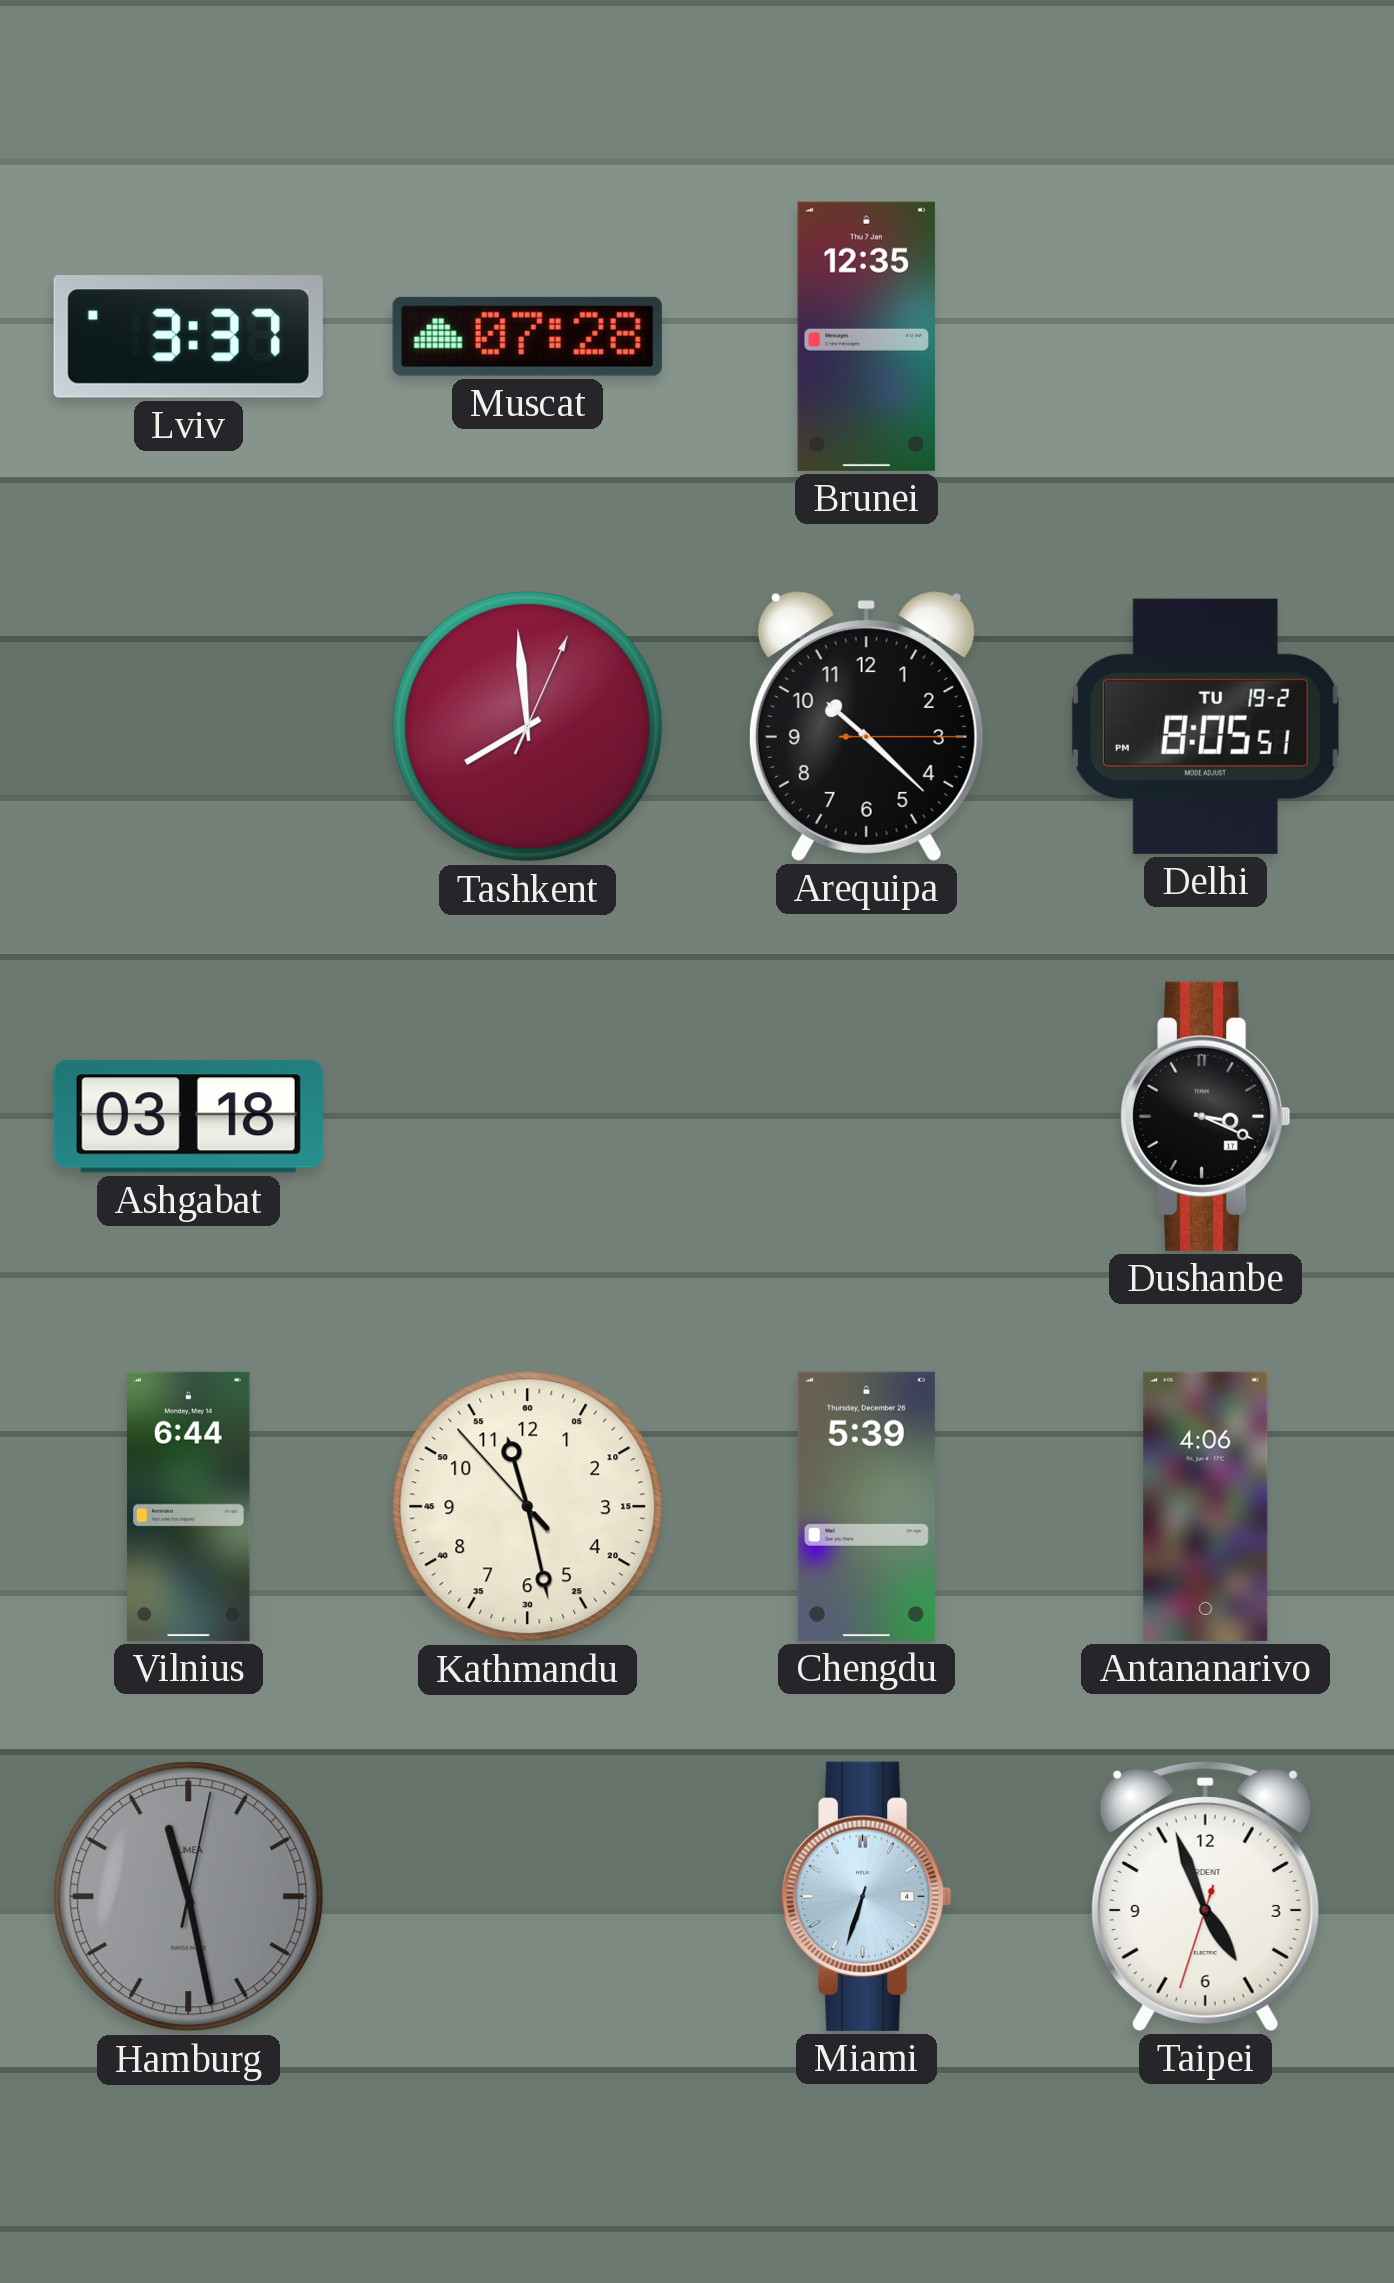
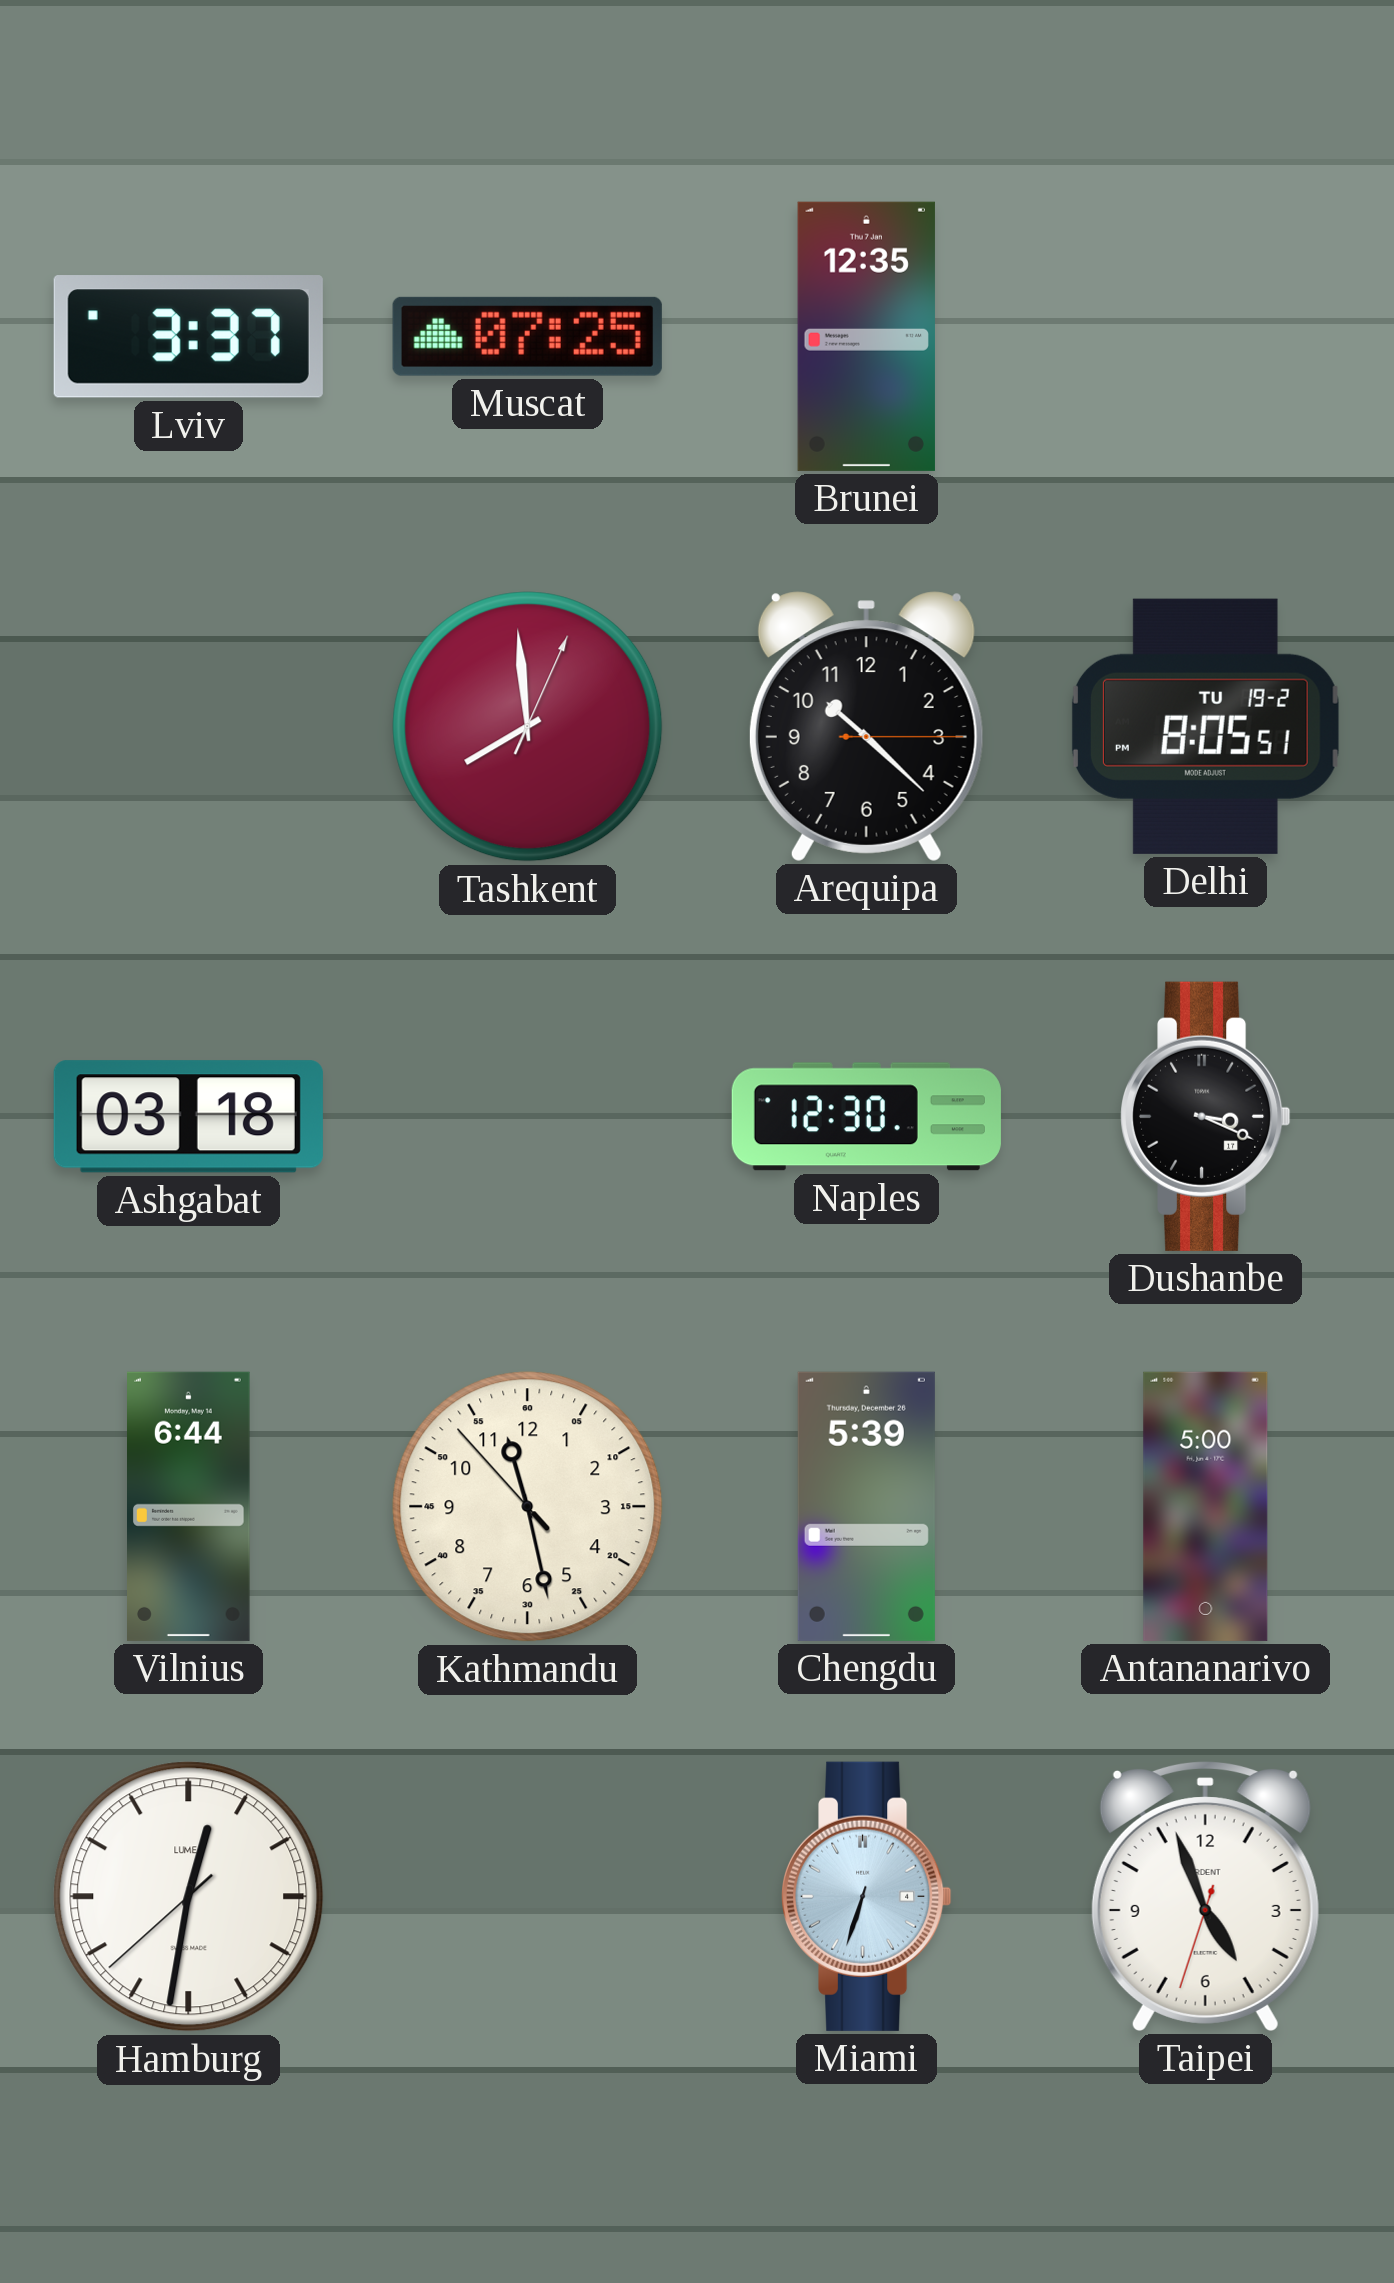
Muscat: 07:28 -> 07:25
Naples: none -> 12:30
Antananarivo: 4:06 -> 5:00
Hamburg: 11:28 -> 12:31
Hamburg dial: grey -> white
